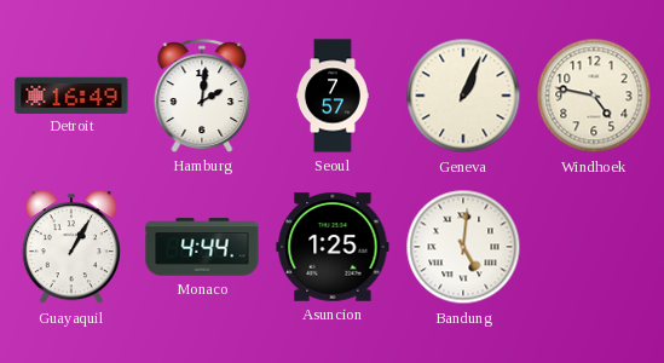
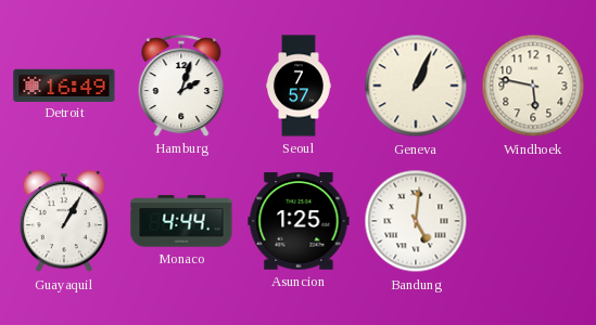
Hamburg: 2:01 -> 2:03
Windhoek: 4:47 -> 5:47
